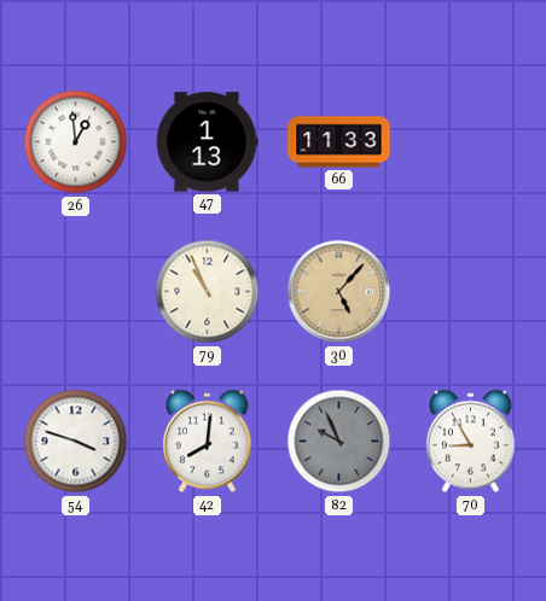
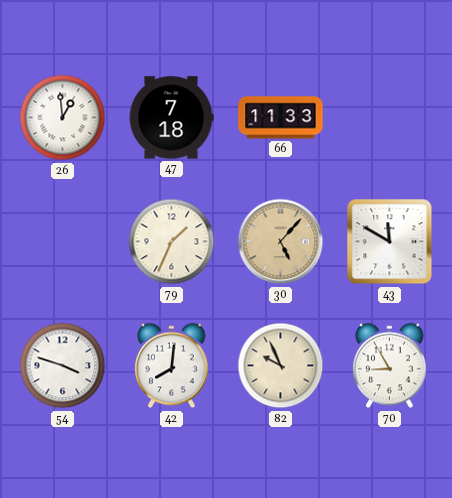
47: 1:13 -> 7:18
79: 10:56 -> 1:34
43: none -> 11:50
82 dial: grey -> cream
